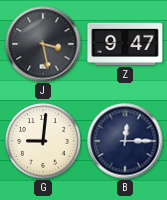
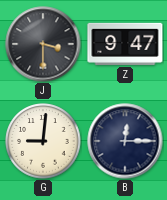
J: 3:28 -> 3:30
